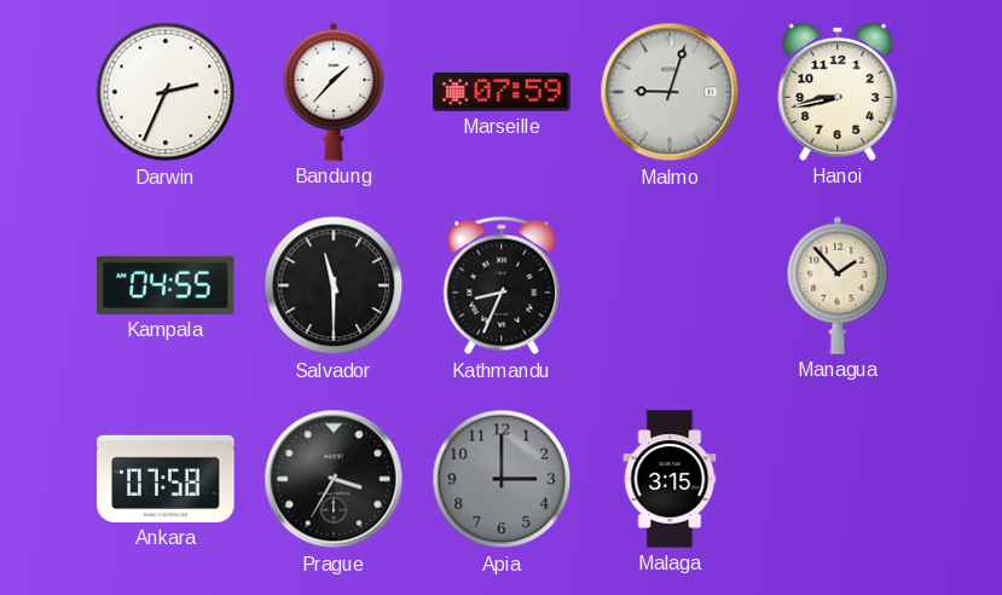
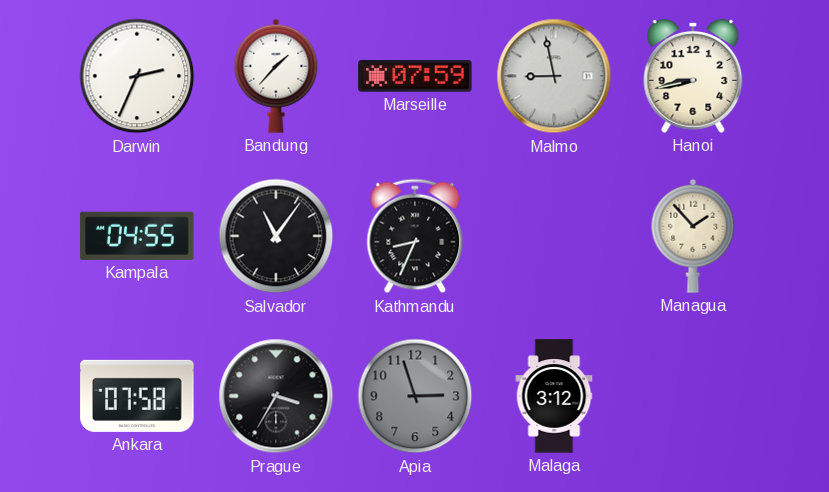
Malmo: 9:03 -> 8:58
Salvador: 11:30 -> 11:06
Apia: 3:00 -> 2:57
Malaga: 3:15 -> 3:12
